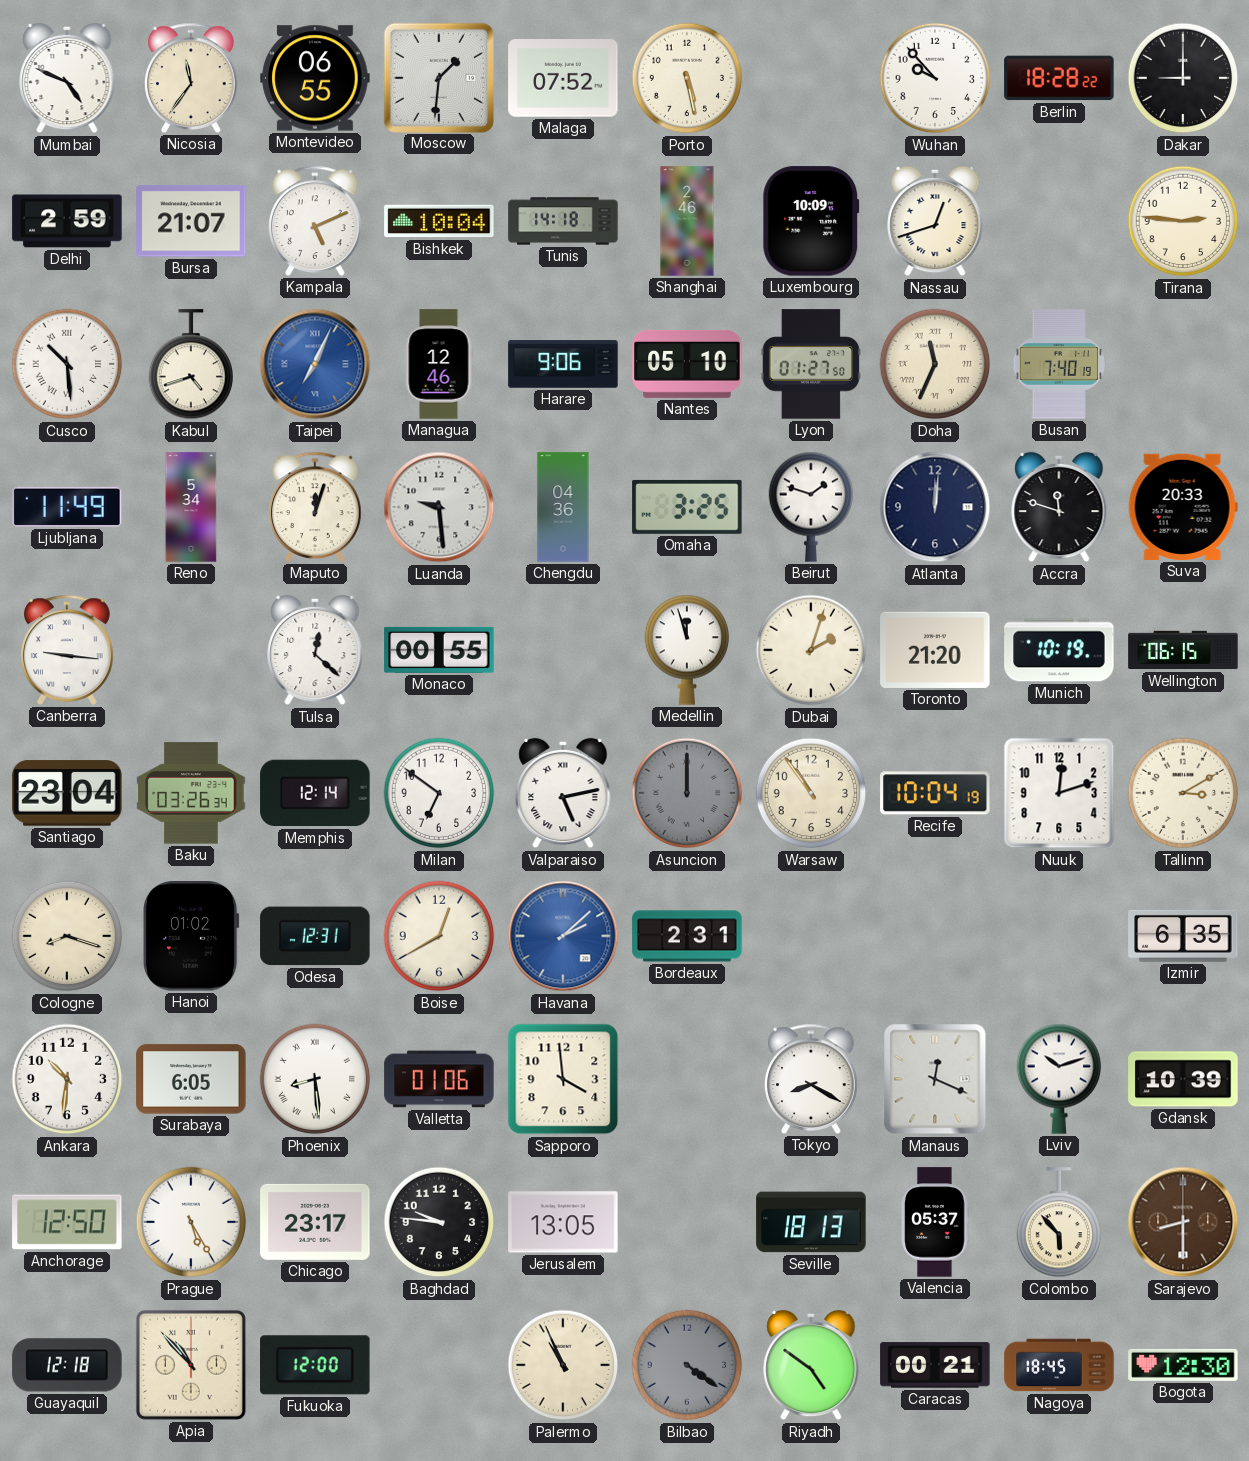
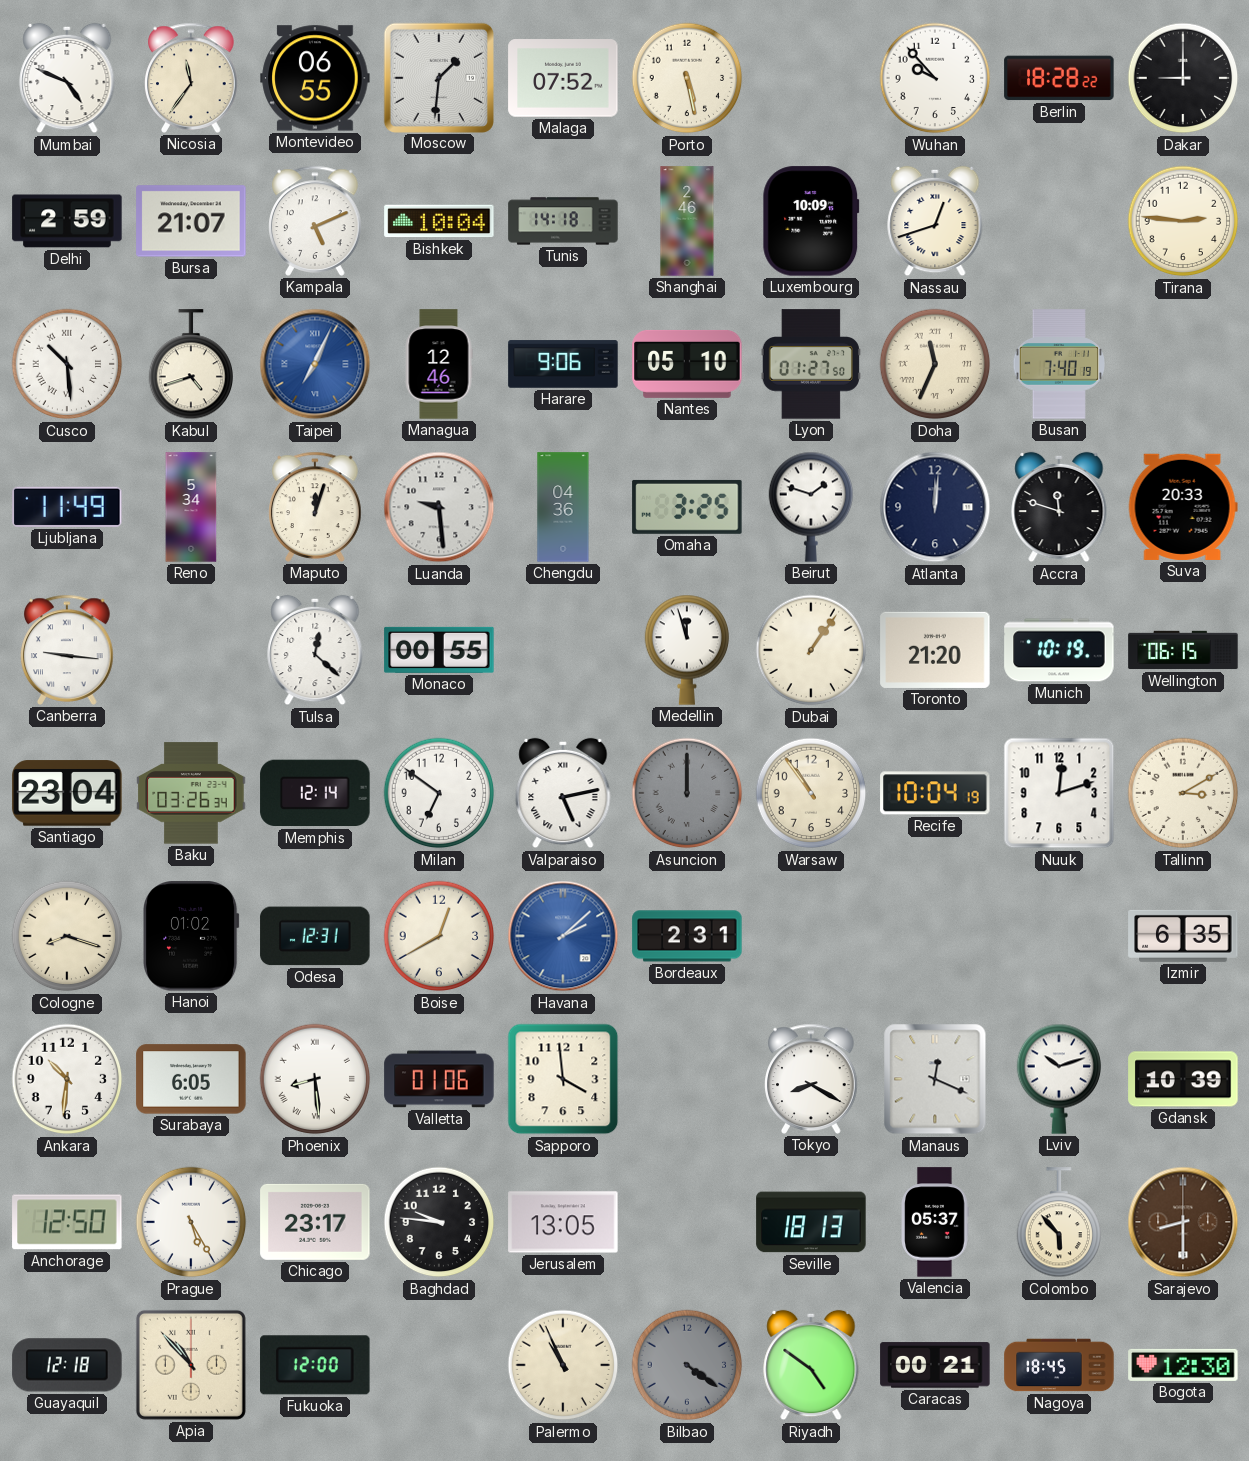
Dubai: 2:03 -> 1:06
